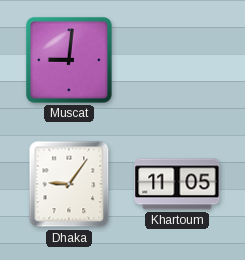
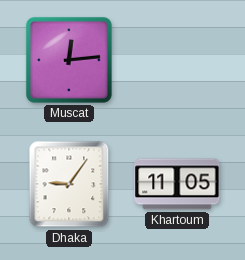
Muscat: 9:01 -> 12:14
